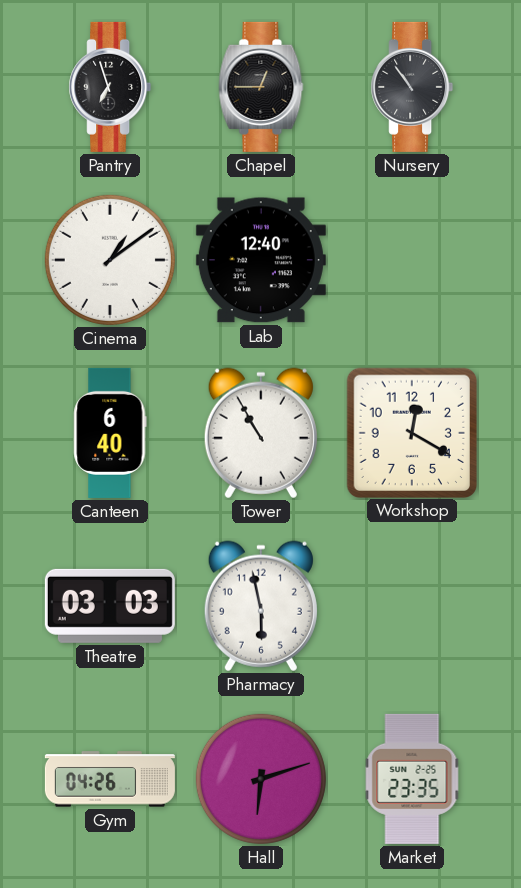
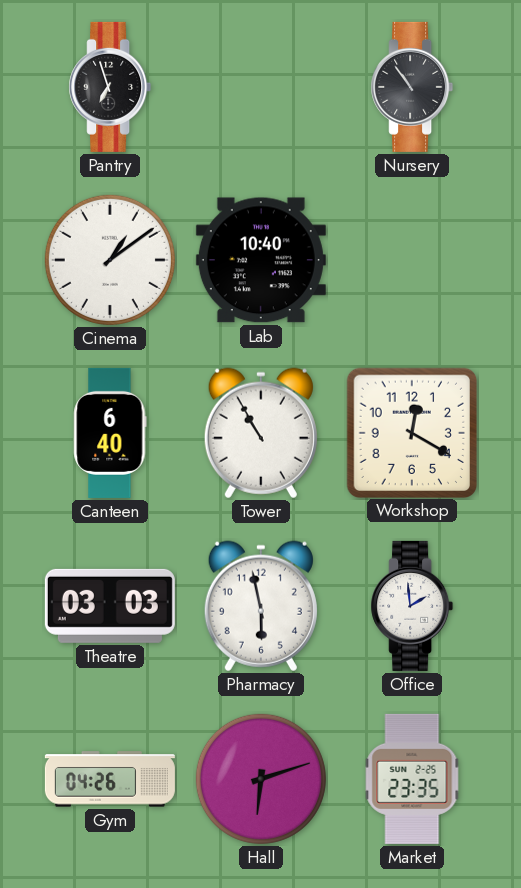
Chapel: 12:45 -> none
Lab: 12:40 -> 10:40
Office: none -> 1:59
